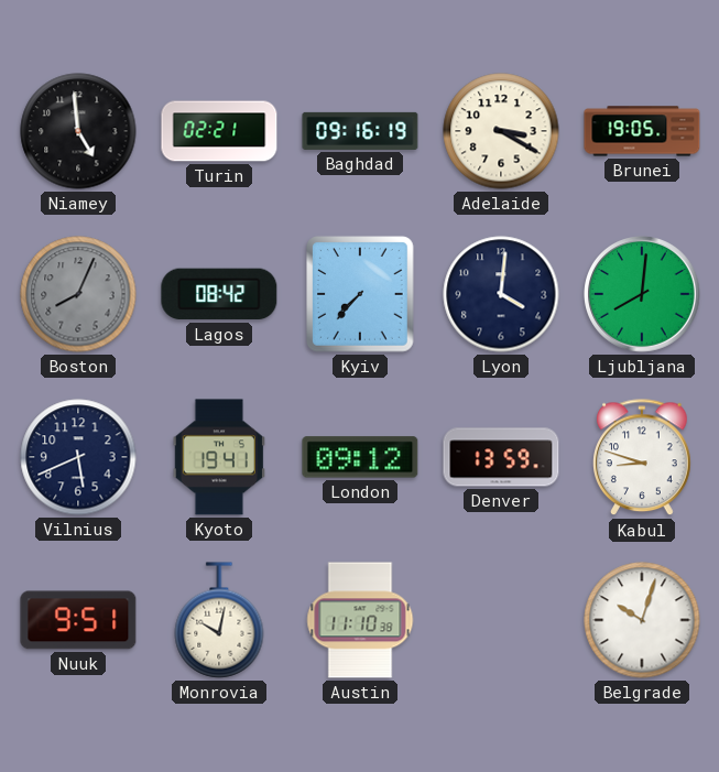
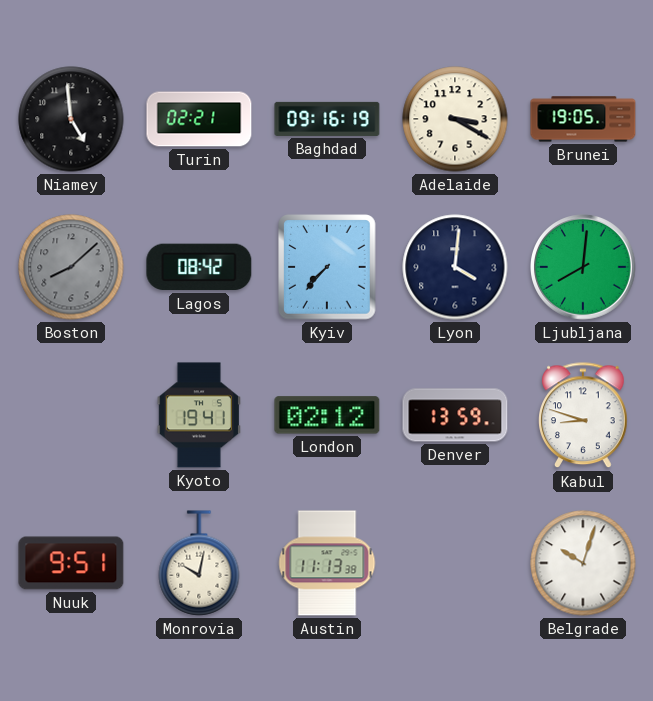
Boston: 8:04 -> 8:08
Vilnius: 5:41 -> none
London: 09:12 -> 02:12
Austin: 11:10 -> 11:13
